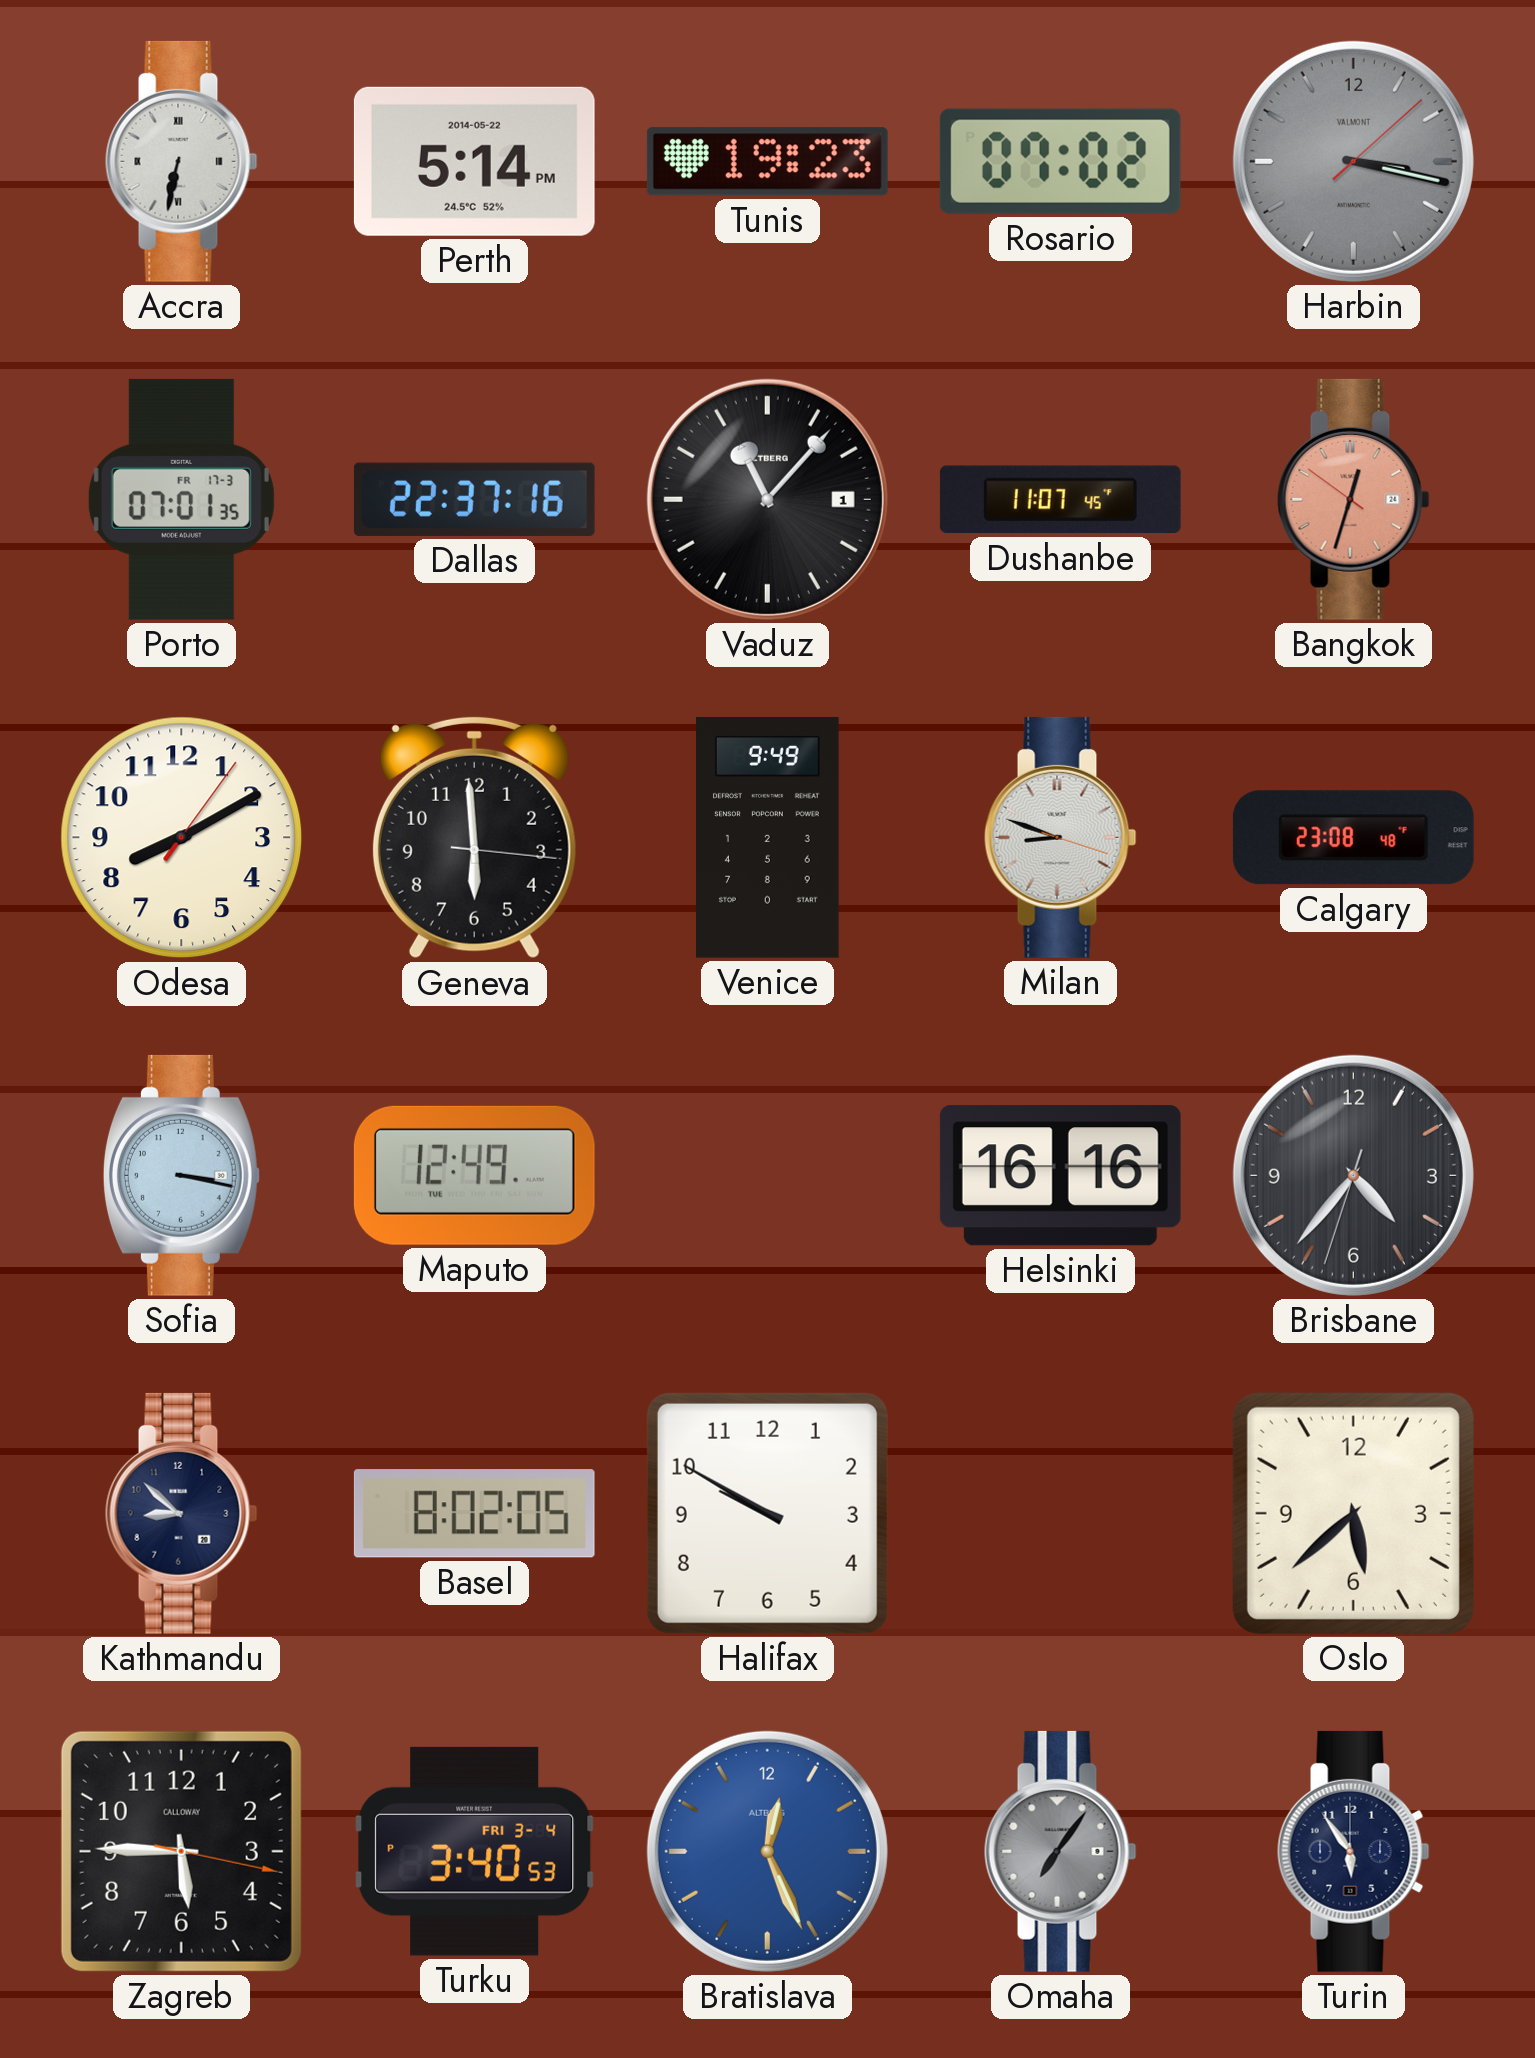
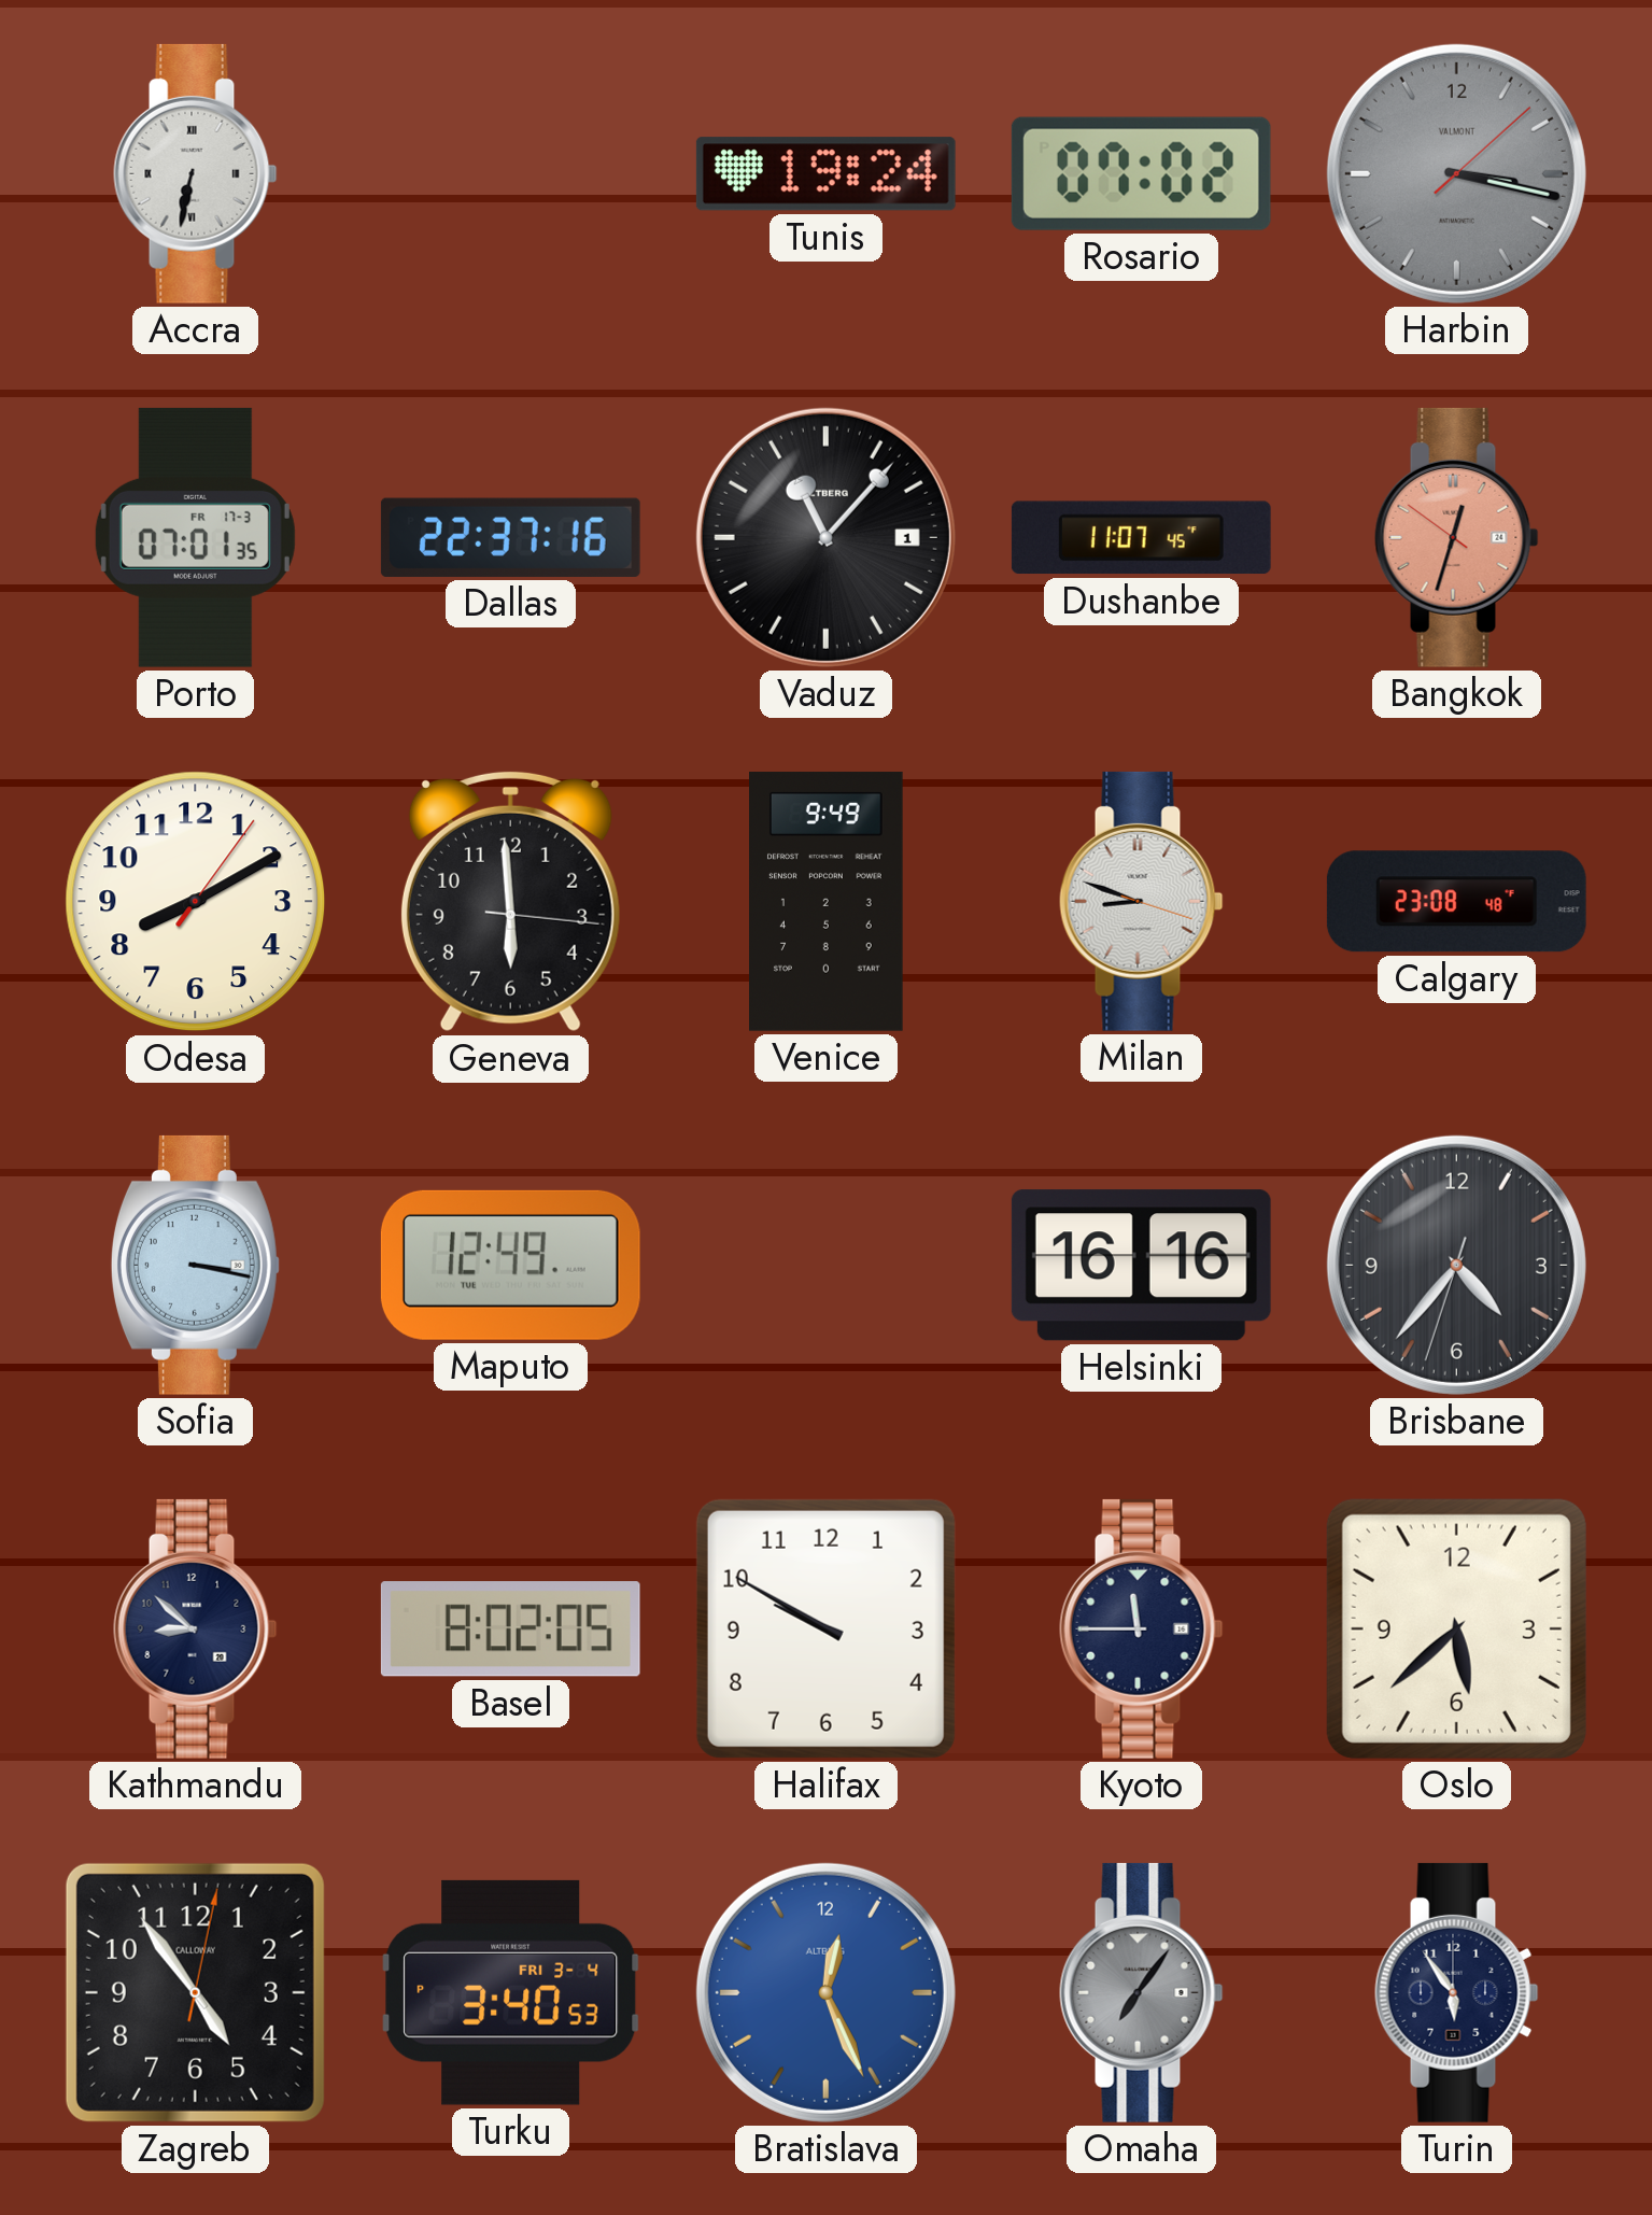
Perth: 5:14 -> none
Tunis: 19:23 -> 19:24
Kyoto: none -> 11:45
Zagreb: 5:45 -> 4:54
